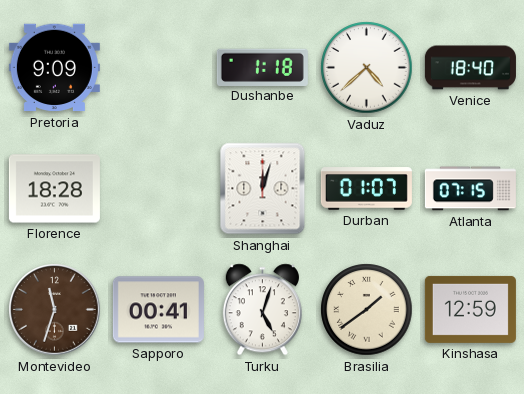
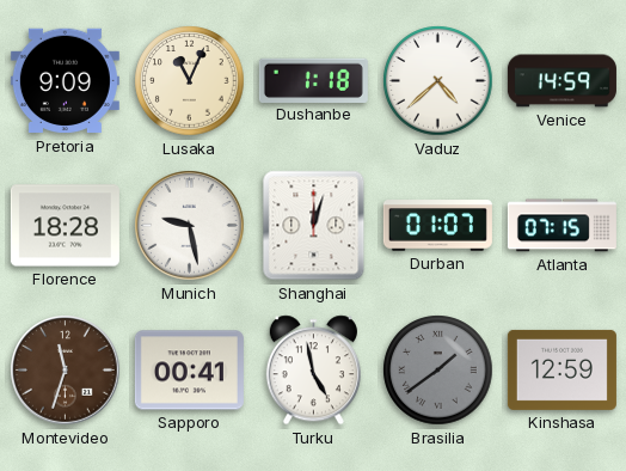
Lusaka: none -> 11:04
Venice: 18:40 -> 14:59
Munich: none -> 9:28
Turku: 5:03 -> 4:58
Brasilia dial: cream -> grey
